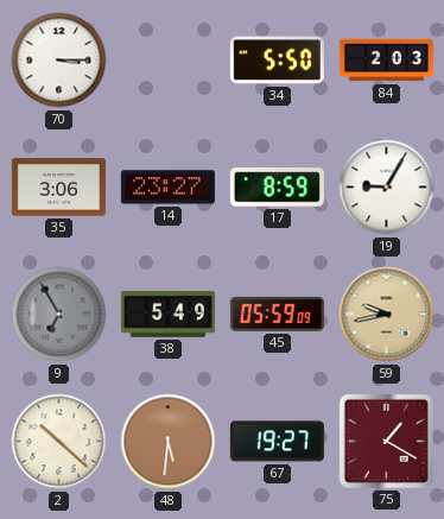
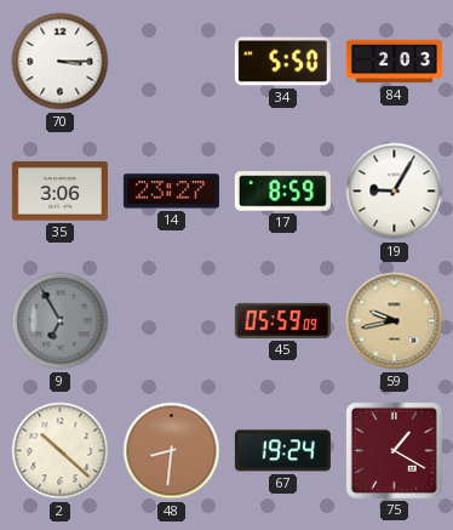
38: 5:49 -> none
48: 5:31 -> 8:31
67: 19:27 -> 19:24
